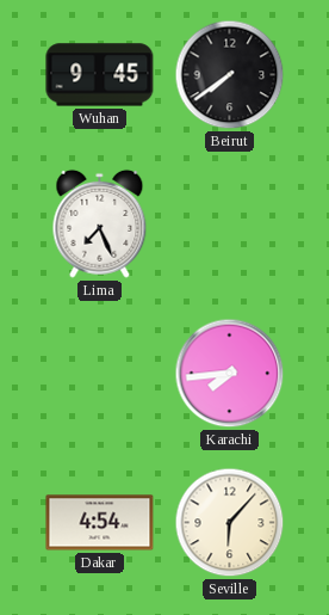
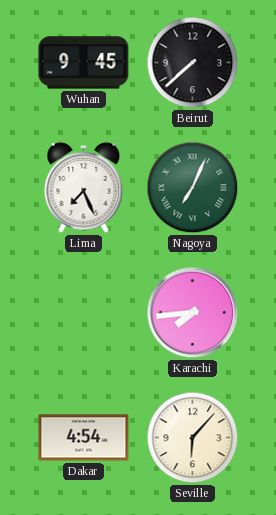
Beirut: 7:39 -> 7:38
Nagoya: none -> 7:04
